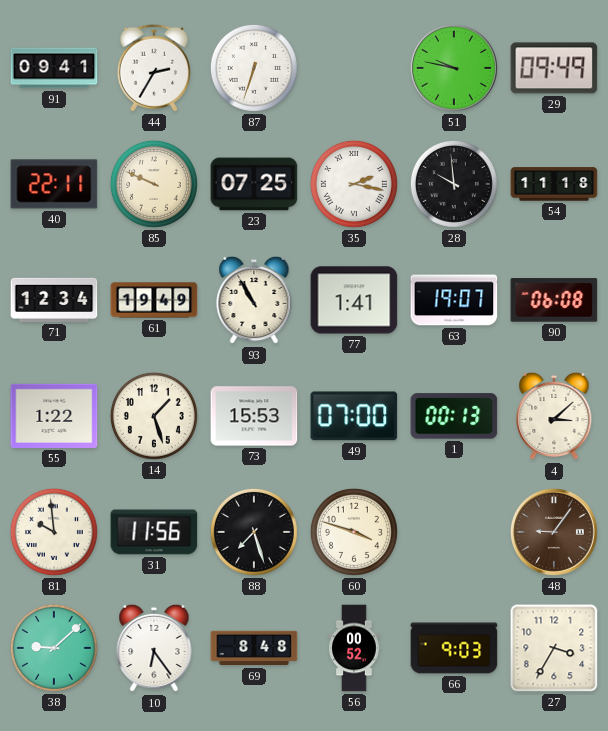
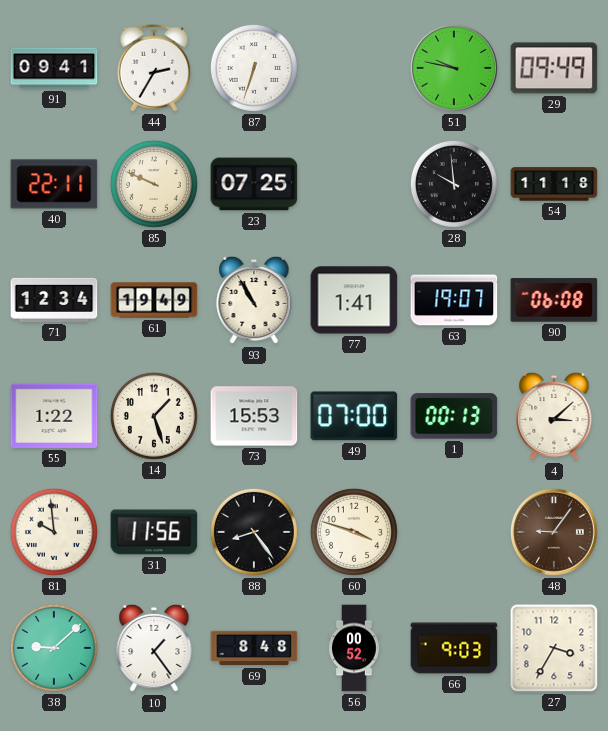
35: 2:17 -> none
88: 7:27 -> 8:24
10: 6:24 -> 1:24
